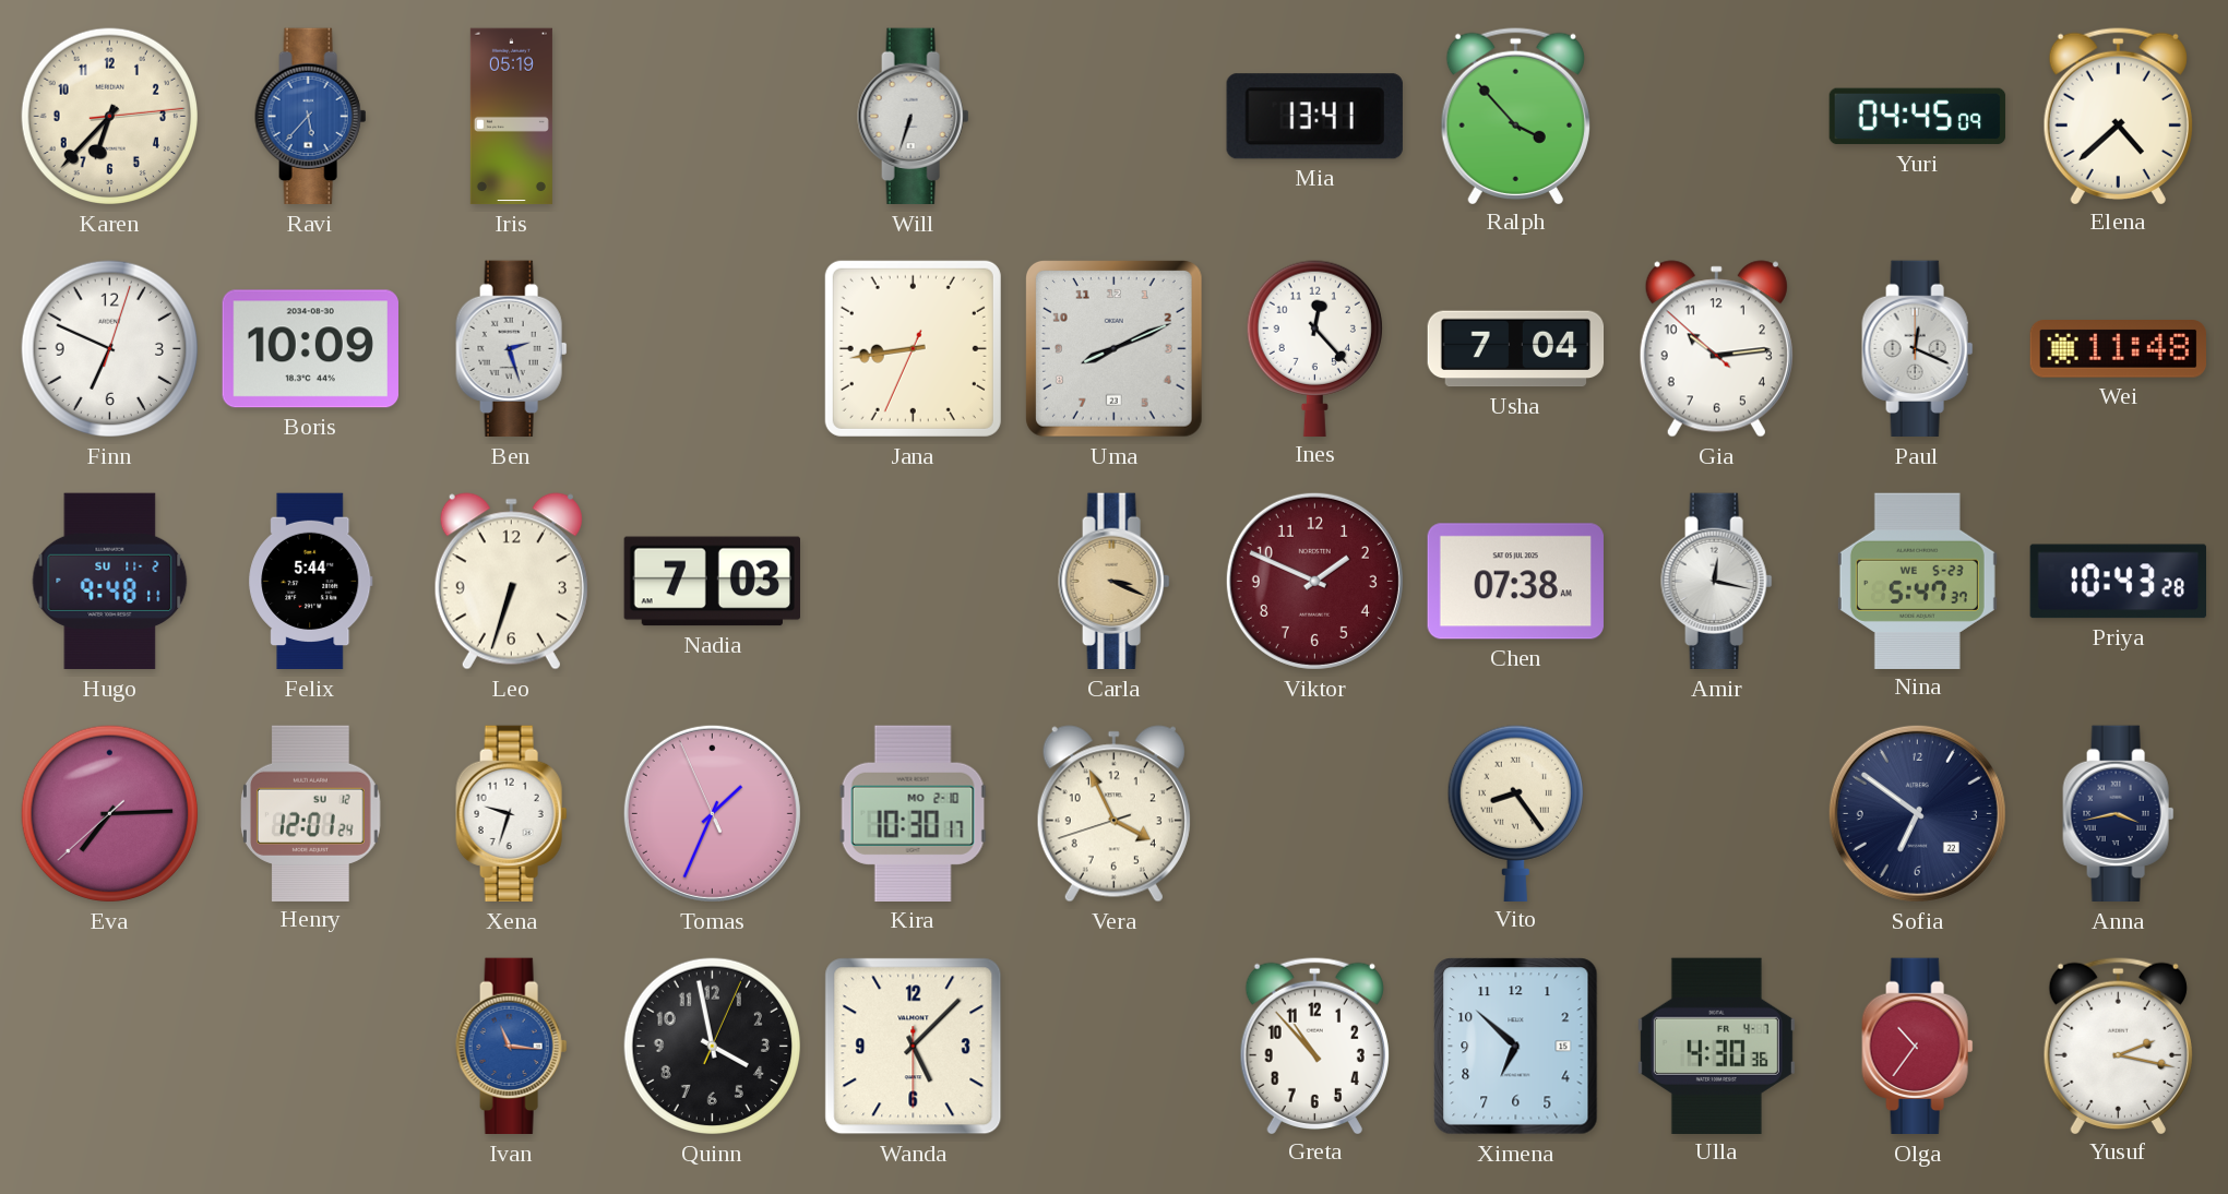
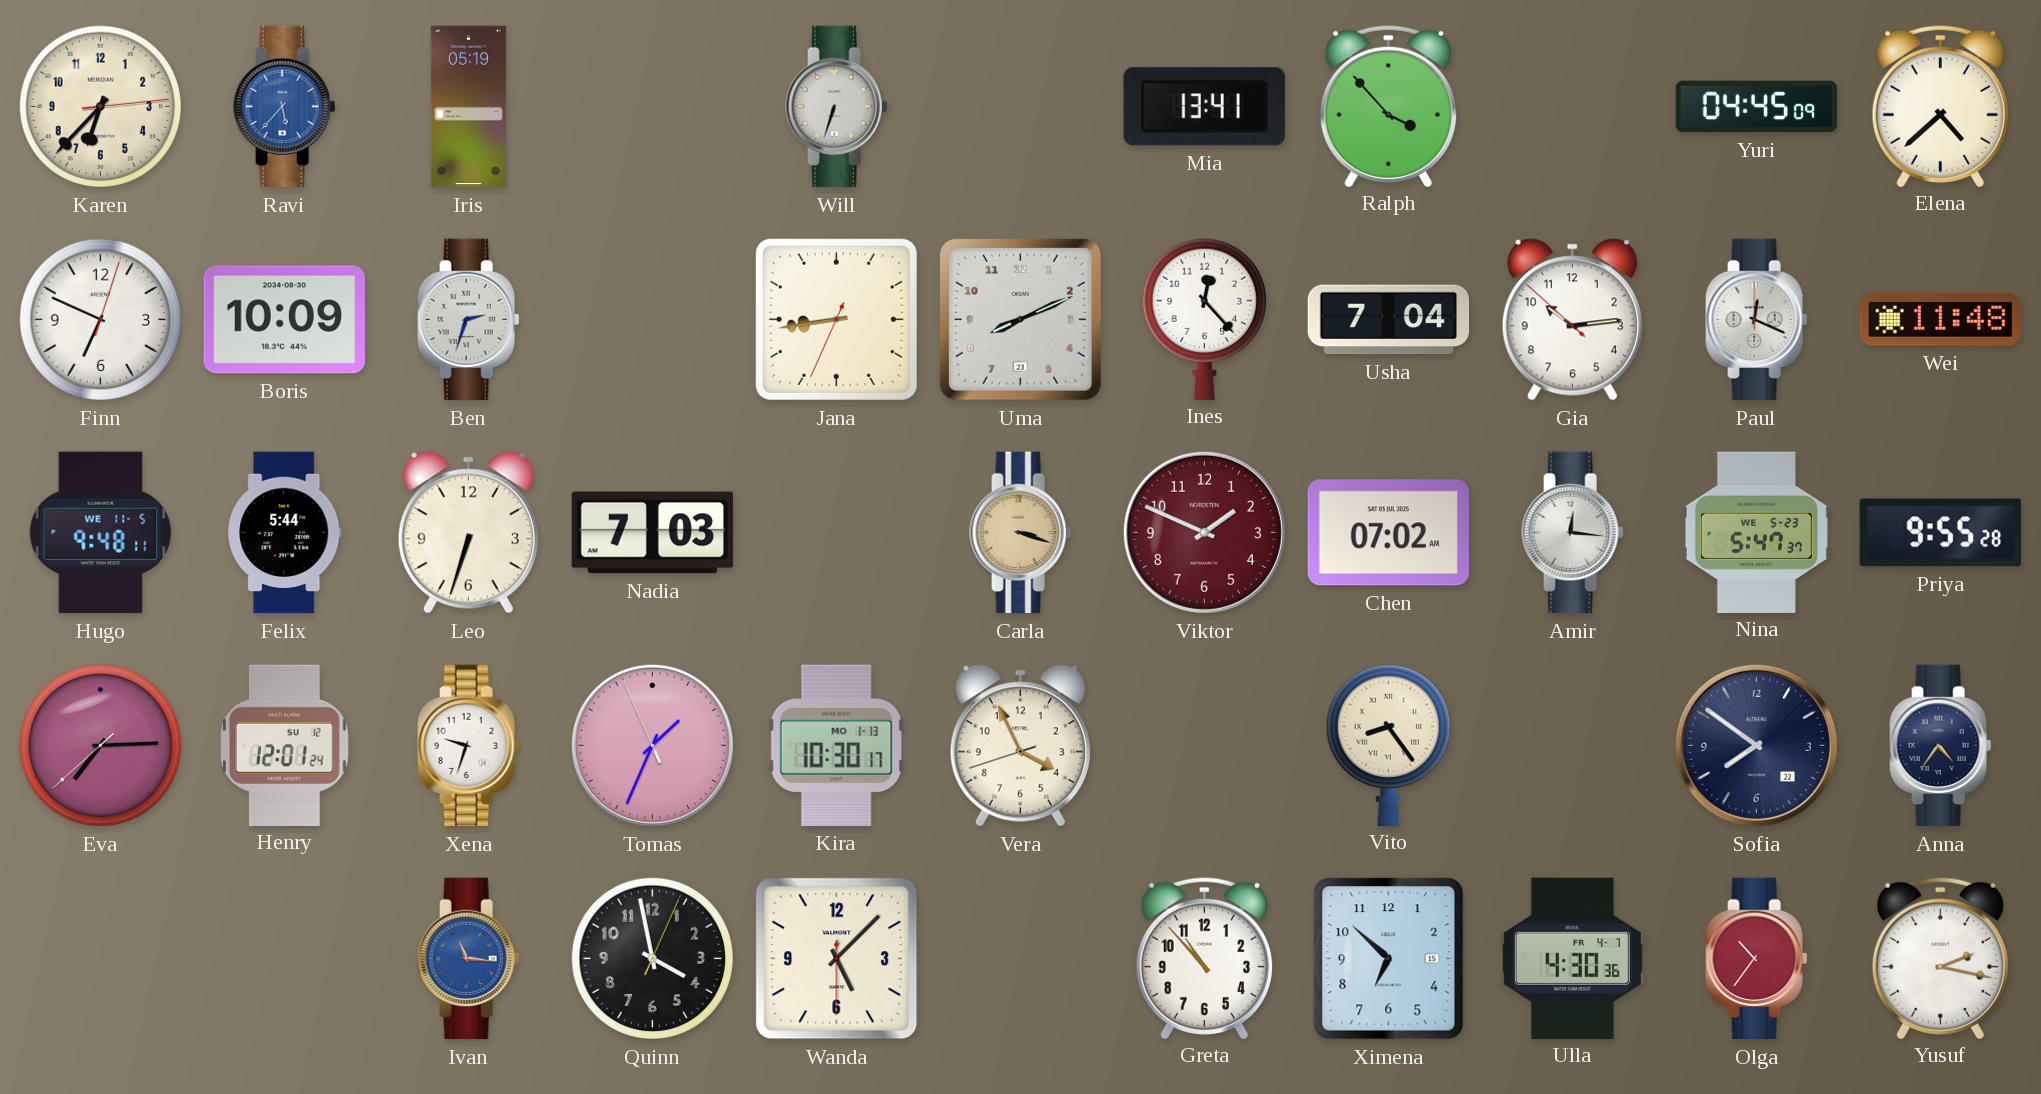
Ben: 2:27 -> 2:33
Hugo date: SU 11-2 -> WE 11-5
Carla: 3:19 -> 3:18
Chen: 07:38 -> 07:02
Amir: 12:17 -> 12:16
Priya: 10:43 -> 9:55
Kira date: MO 2-10 -> MO 1-13
Sofia: 6:51 -> 7:51
Anna: 3:43 -> 4:36
